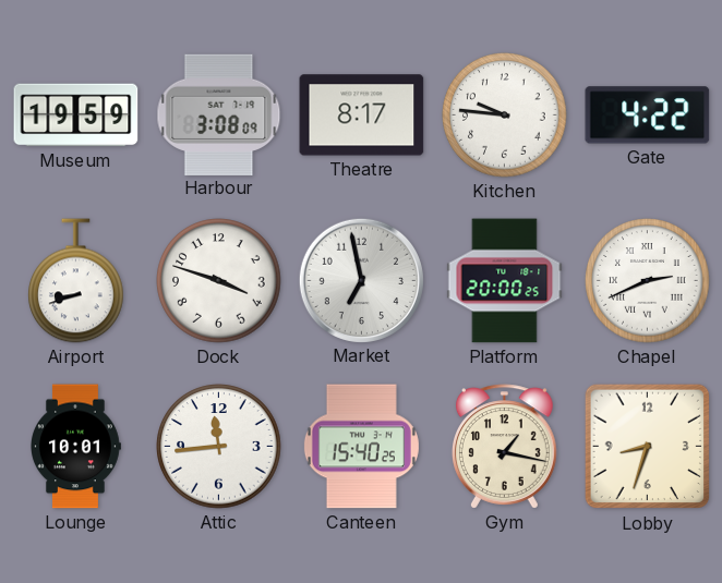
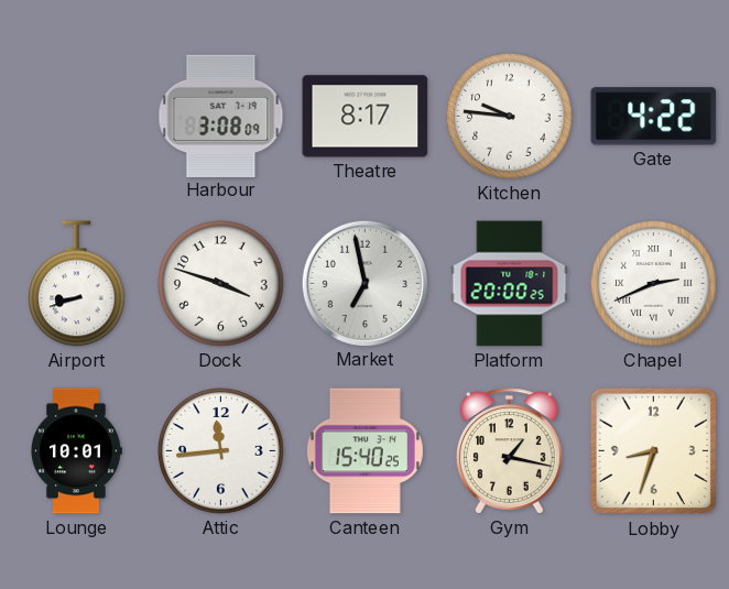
Museum: 19:59 -> none
